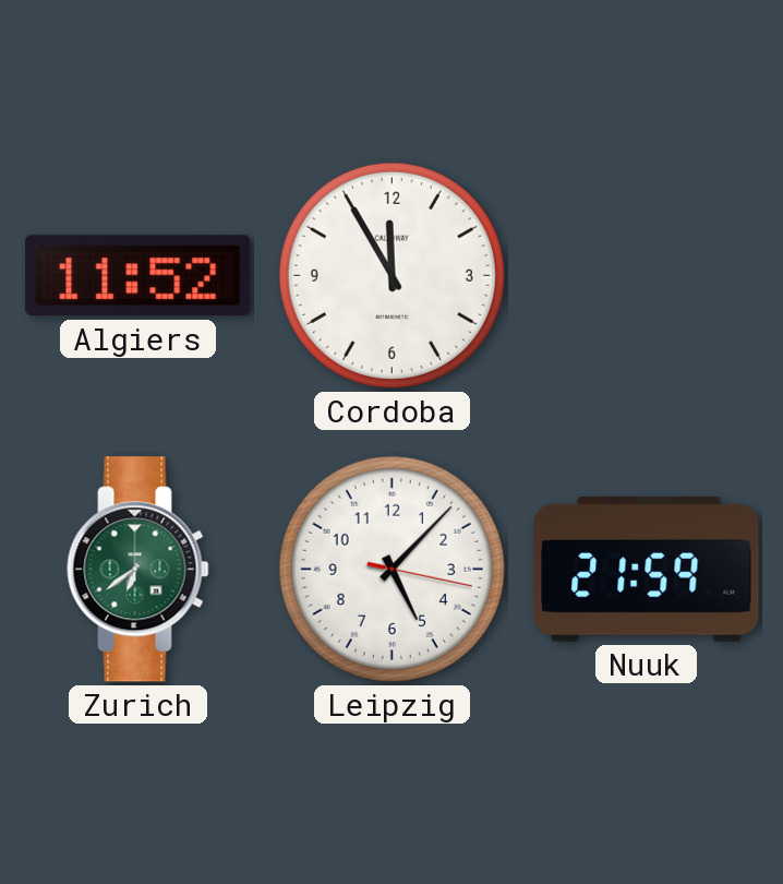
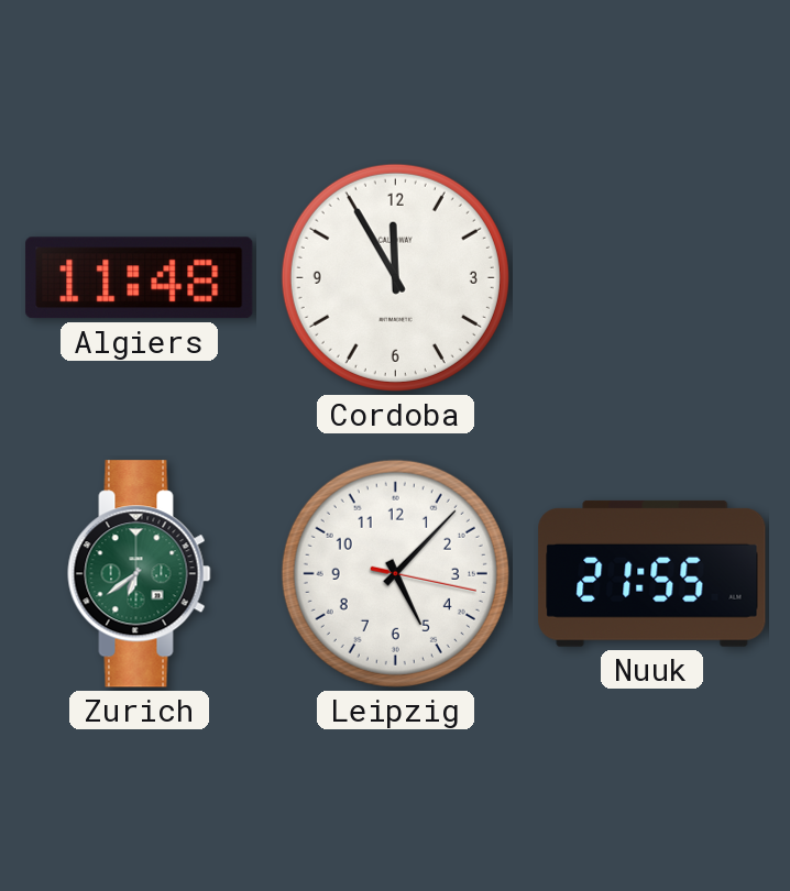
Algiers: 11:52 -> 11:48
Nuuk: 21:59 -> 21:55
